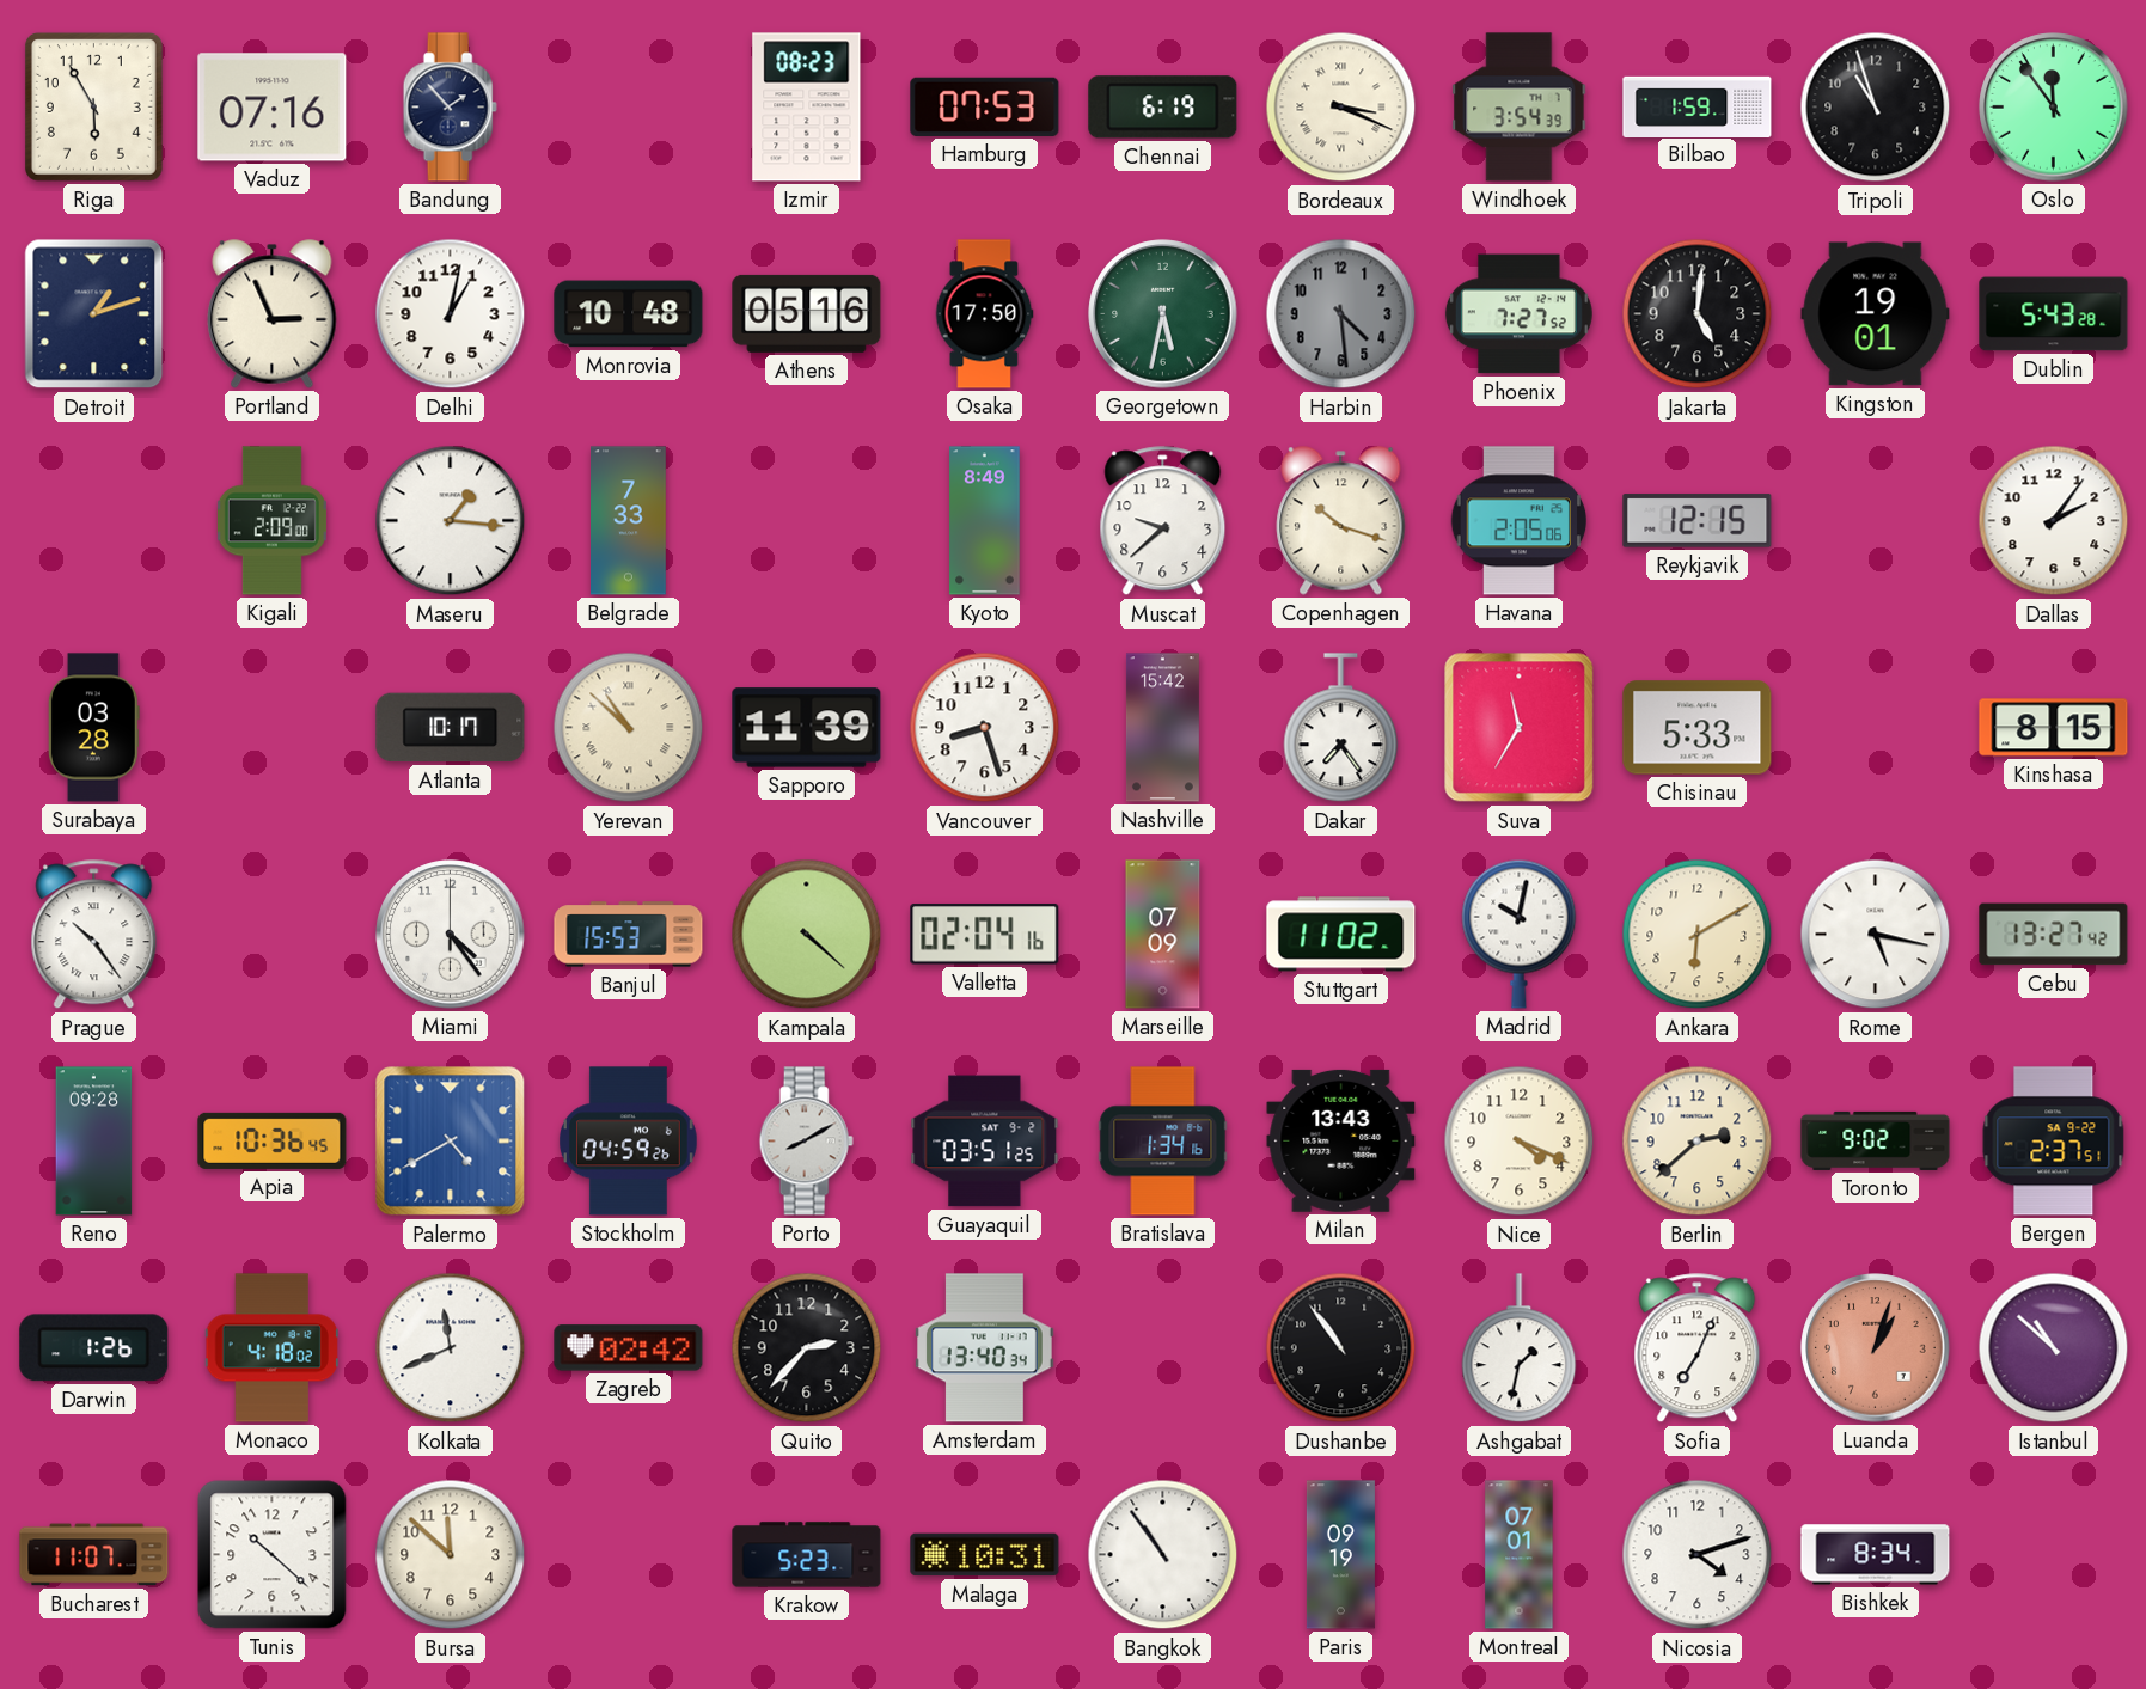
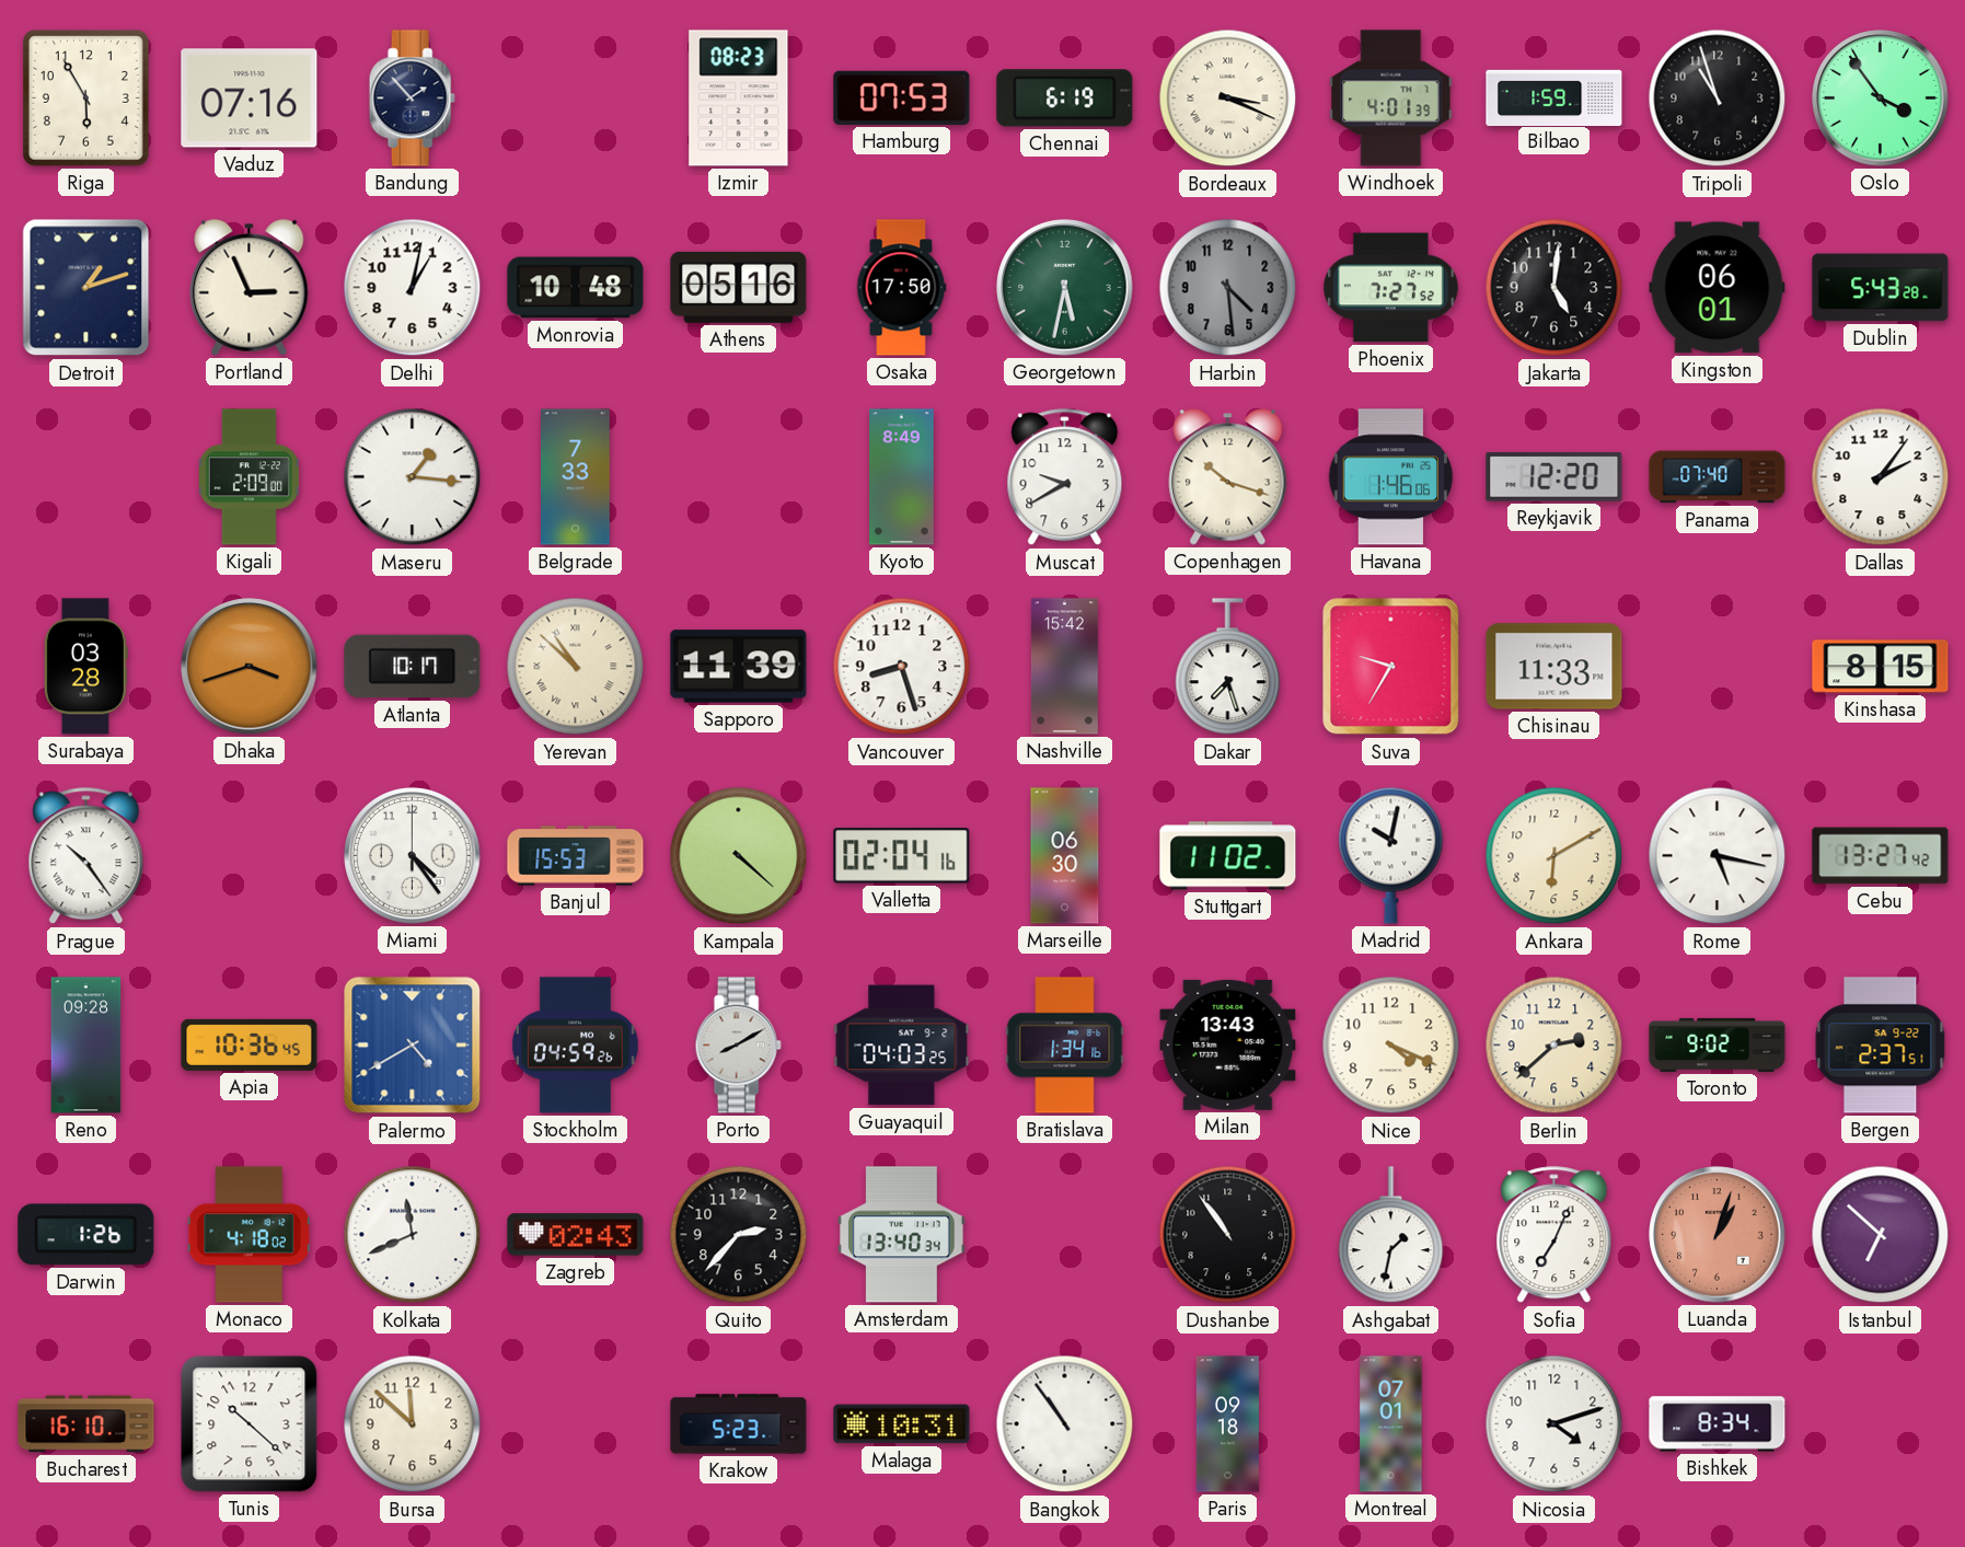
Windhoek: 3:54 -> 4:01
Oslo: 11:54 -> 3:54
Kingston: 19:01 -> 06:01
Muscat: 9:38 -> 9:40
Havana: 2:05 -> 1:46
Reykjavik: 12:15 -> 12:20
Panama: none -> 07:40
Dhaka: none -> 3:42
Dakar: 7:24 -> 7:27
Suva: 11:35 -> 9:35
Chisinau: 5:33 -> 11:33
Marseille: 07:09 -> 06:30
Guayaquil: 03:51 -> 04:03
Zagreb: 02:42 -> 02:43
Istanbul: 10:52 -> 6:52
Bucharest: 11:07 -> 16:10
Paris: 09:19 -> 09:18
